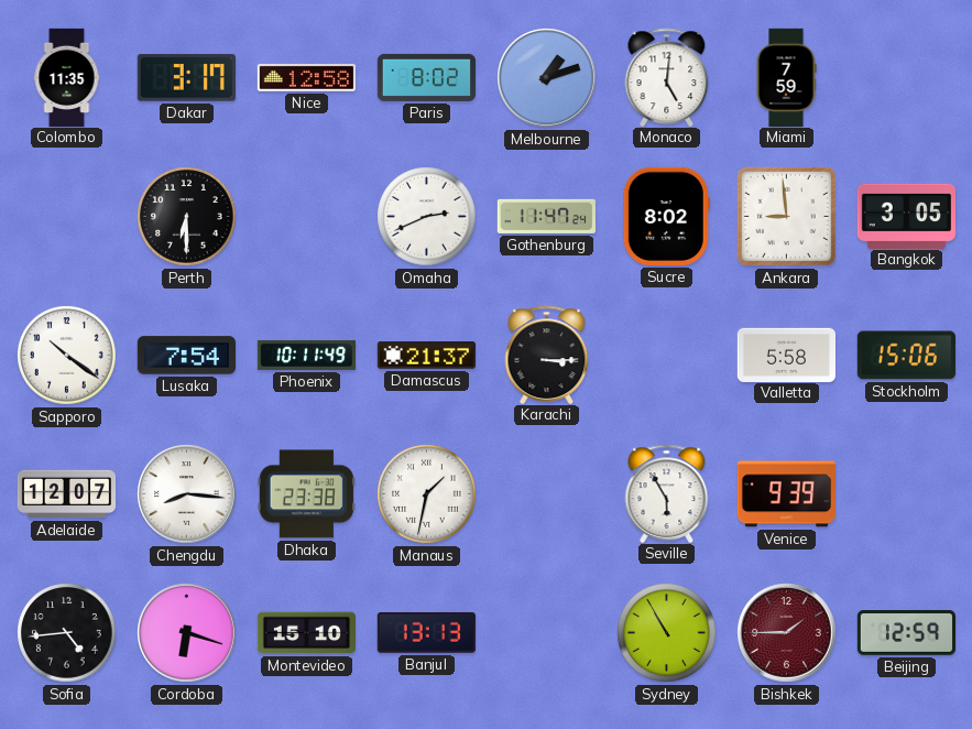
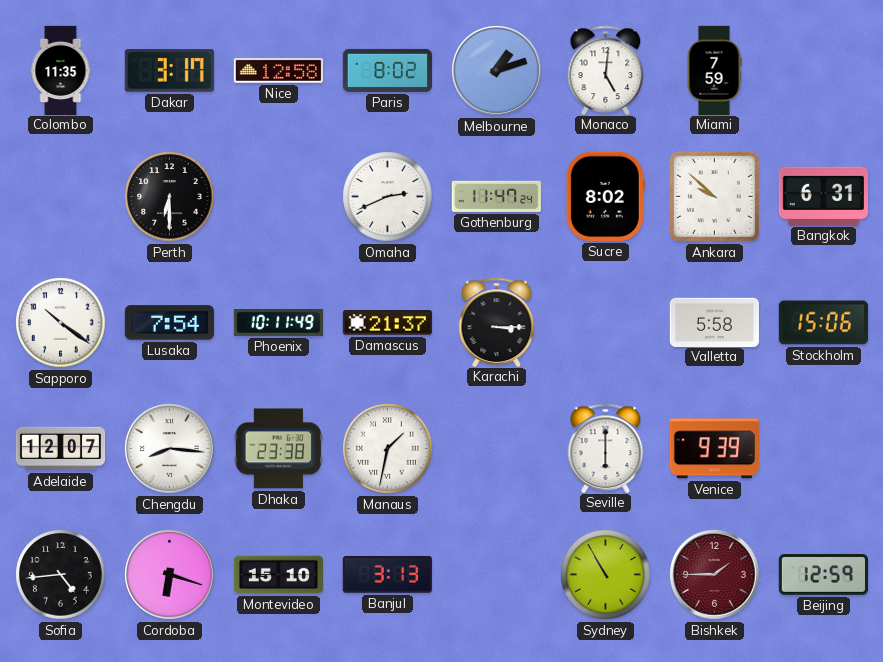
Ankara: 8:59 -> 9:52
Bangkok: 3:05 -> 6:31
Seville: 5:55 -> 6:00
Banjul: 13:13 -> 3:13
